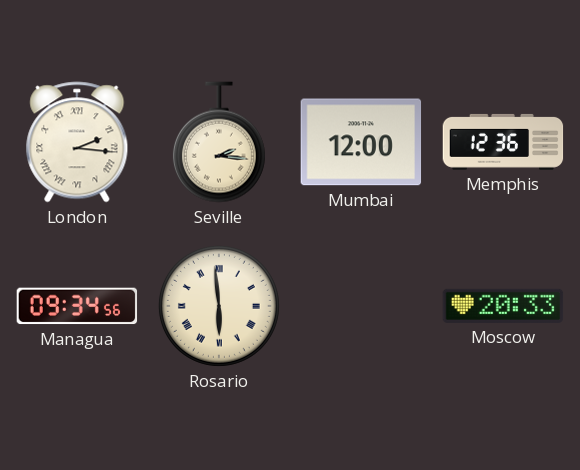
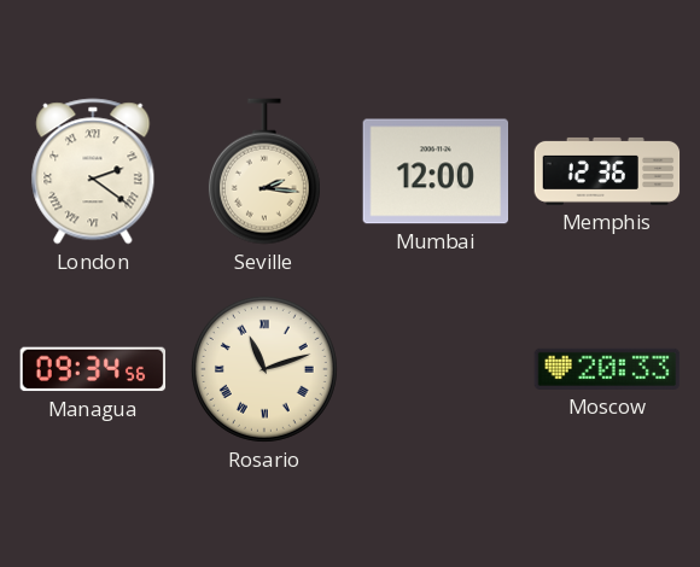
London: 2:16 -> 2:21
Rosario: 5:59 -> 11:12
